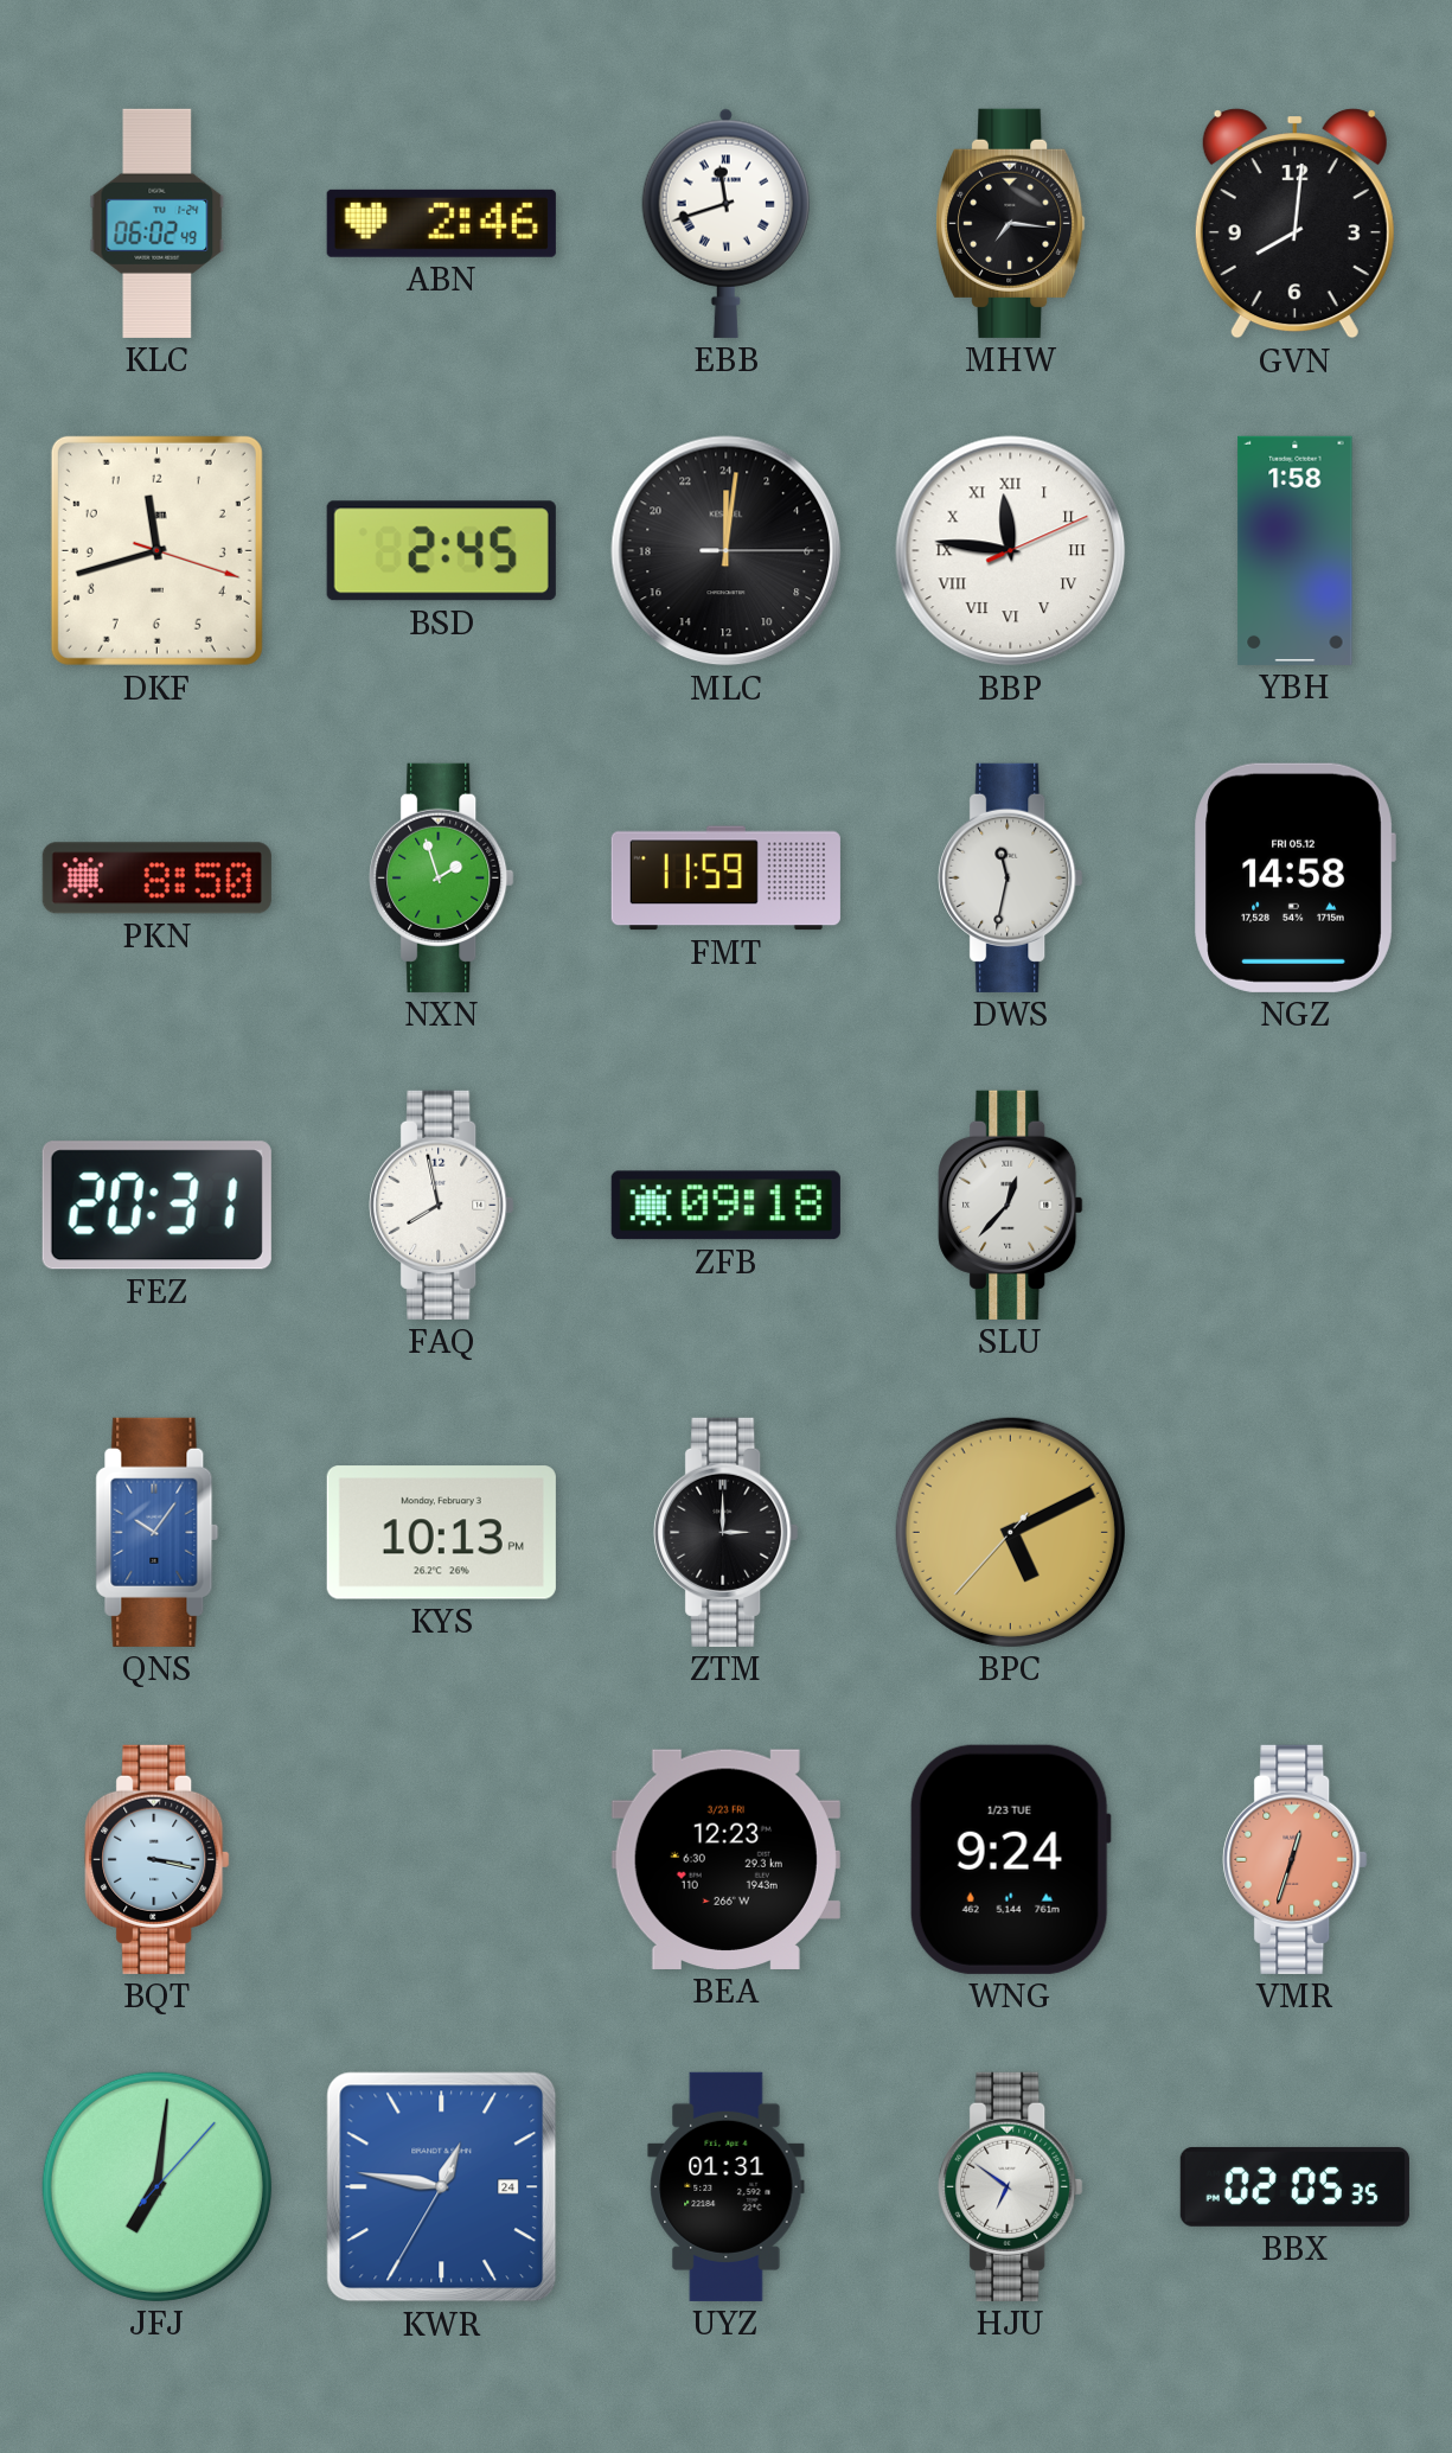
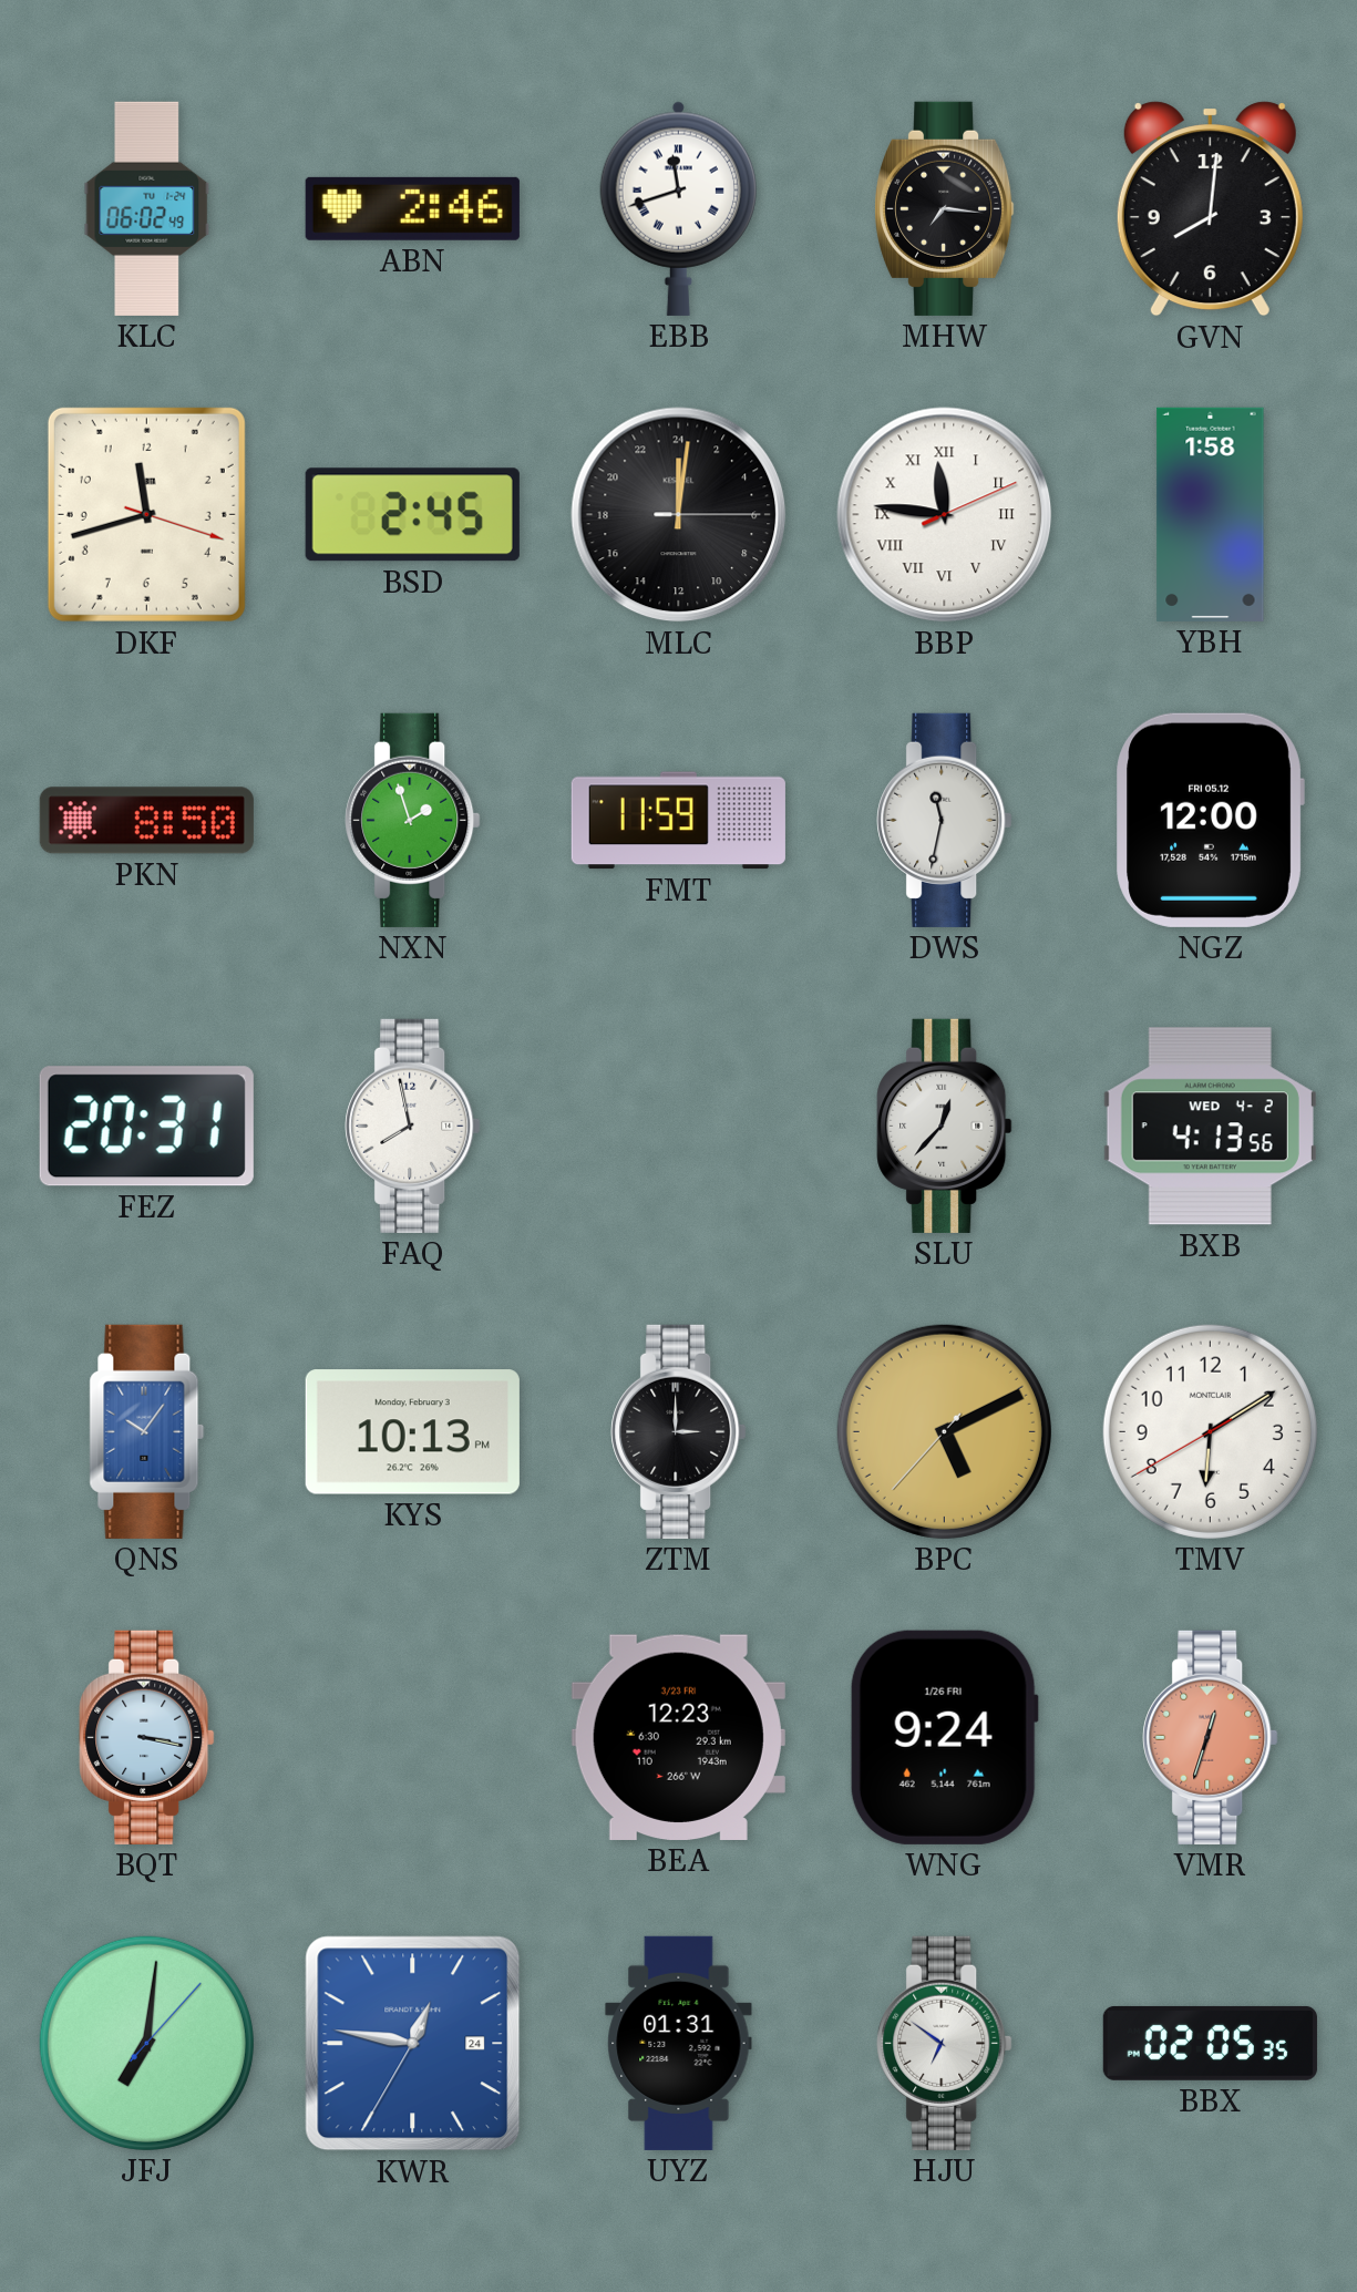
NGZ: 14:58 -> 12:00
ZFB: 09:18 -> none
BXB: none -> 4:13
TMV: none -> 6:09
WNG date: 1/23 TUE -> 1/26 FRI
